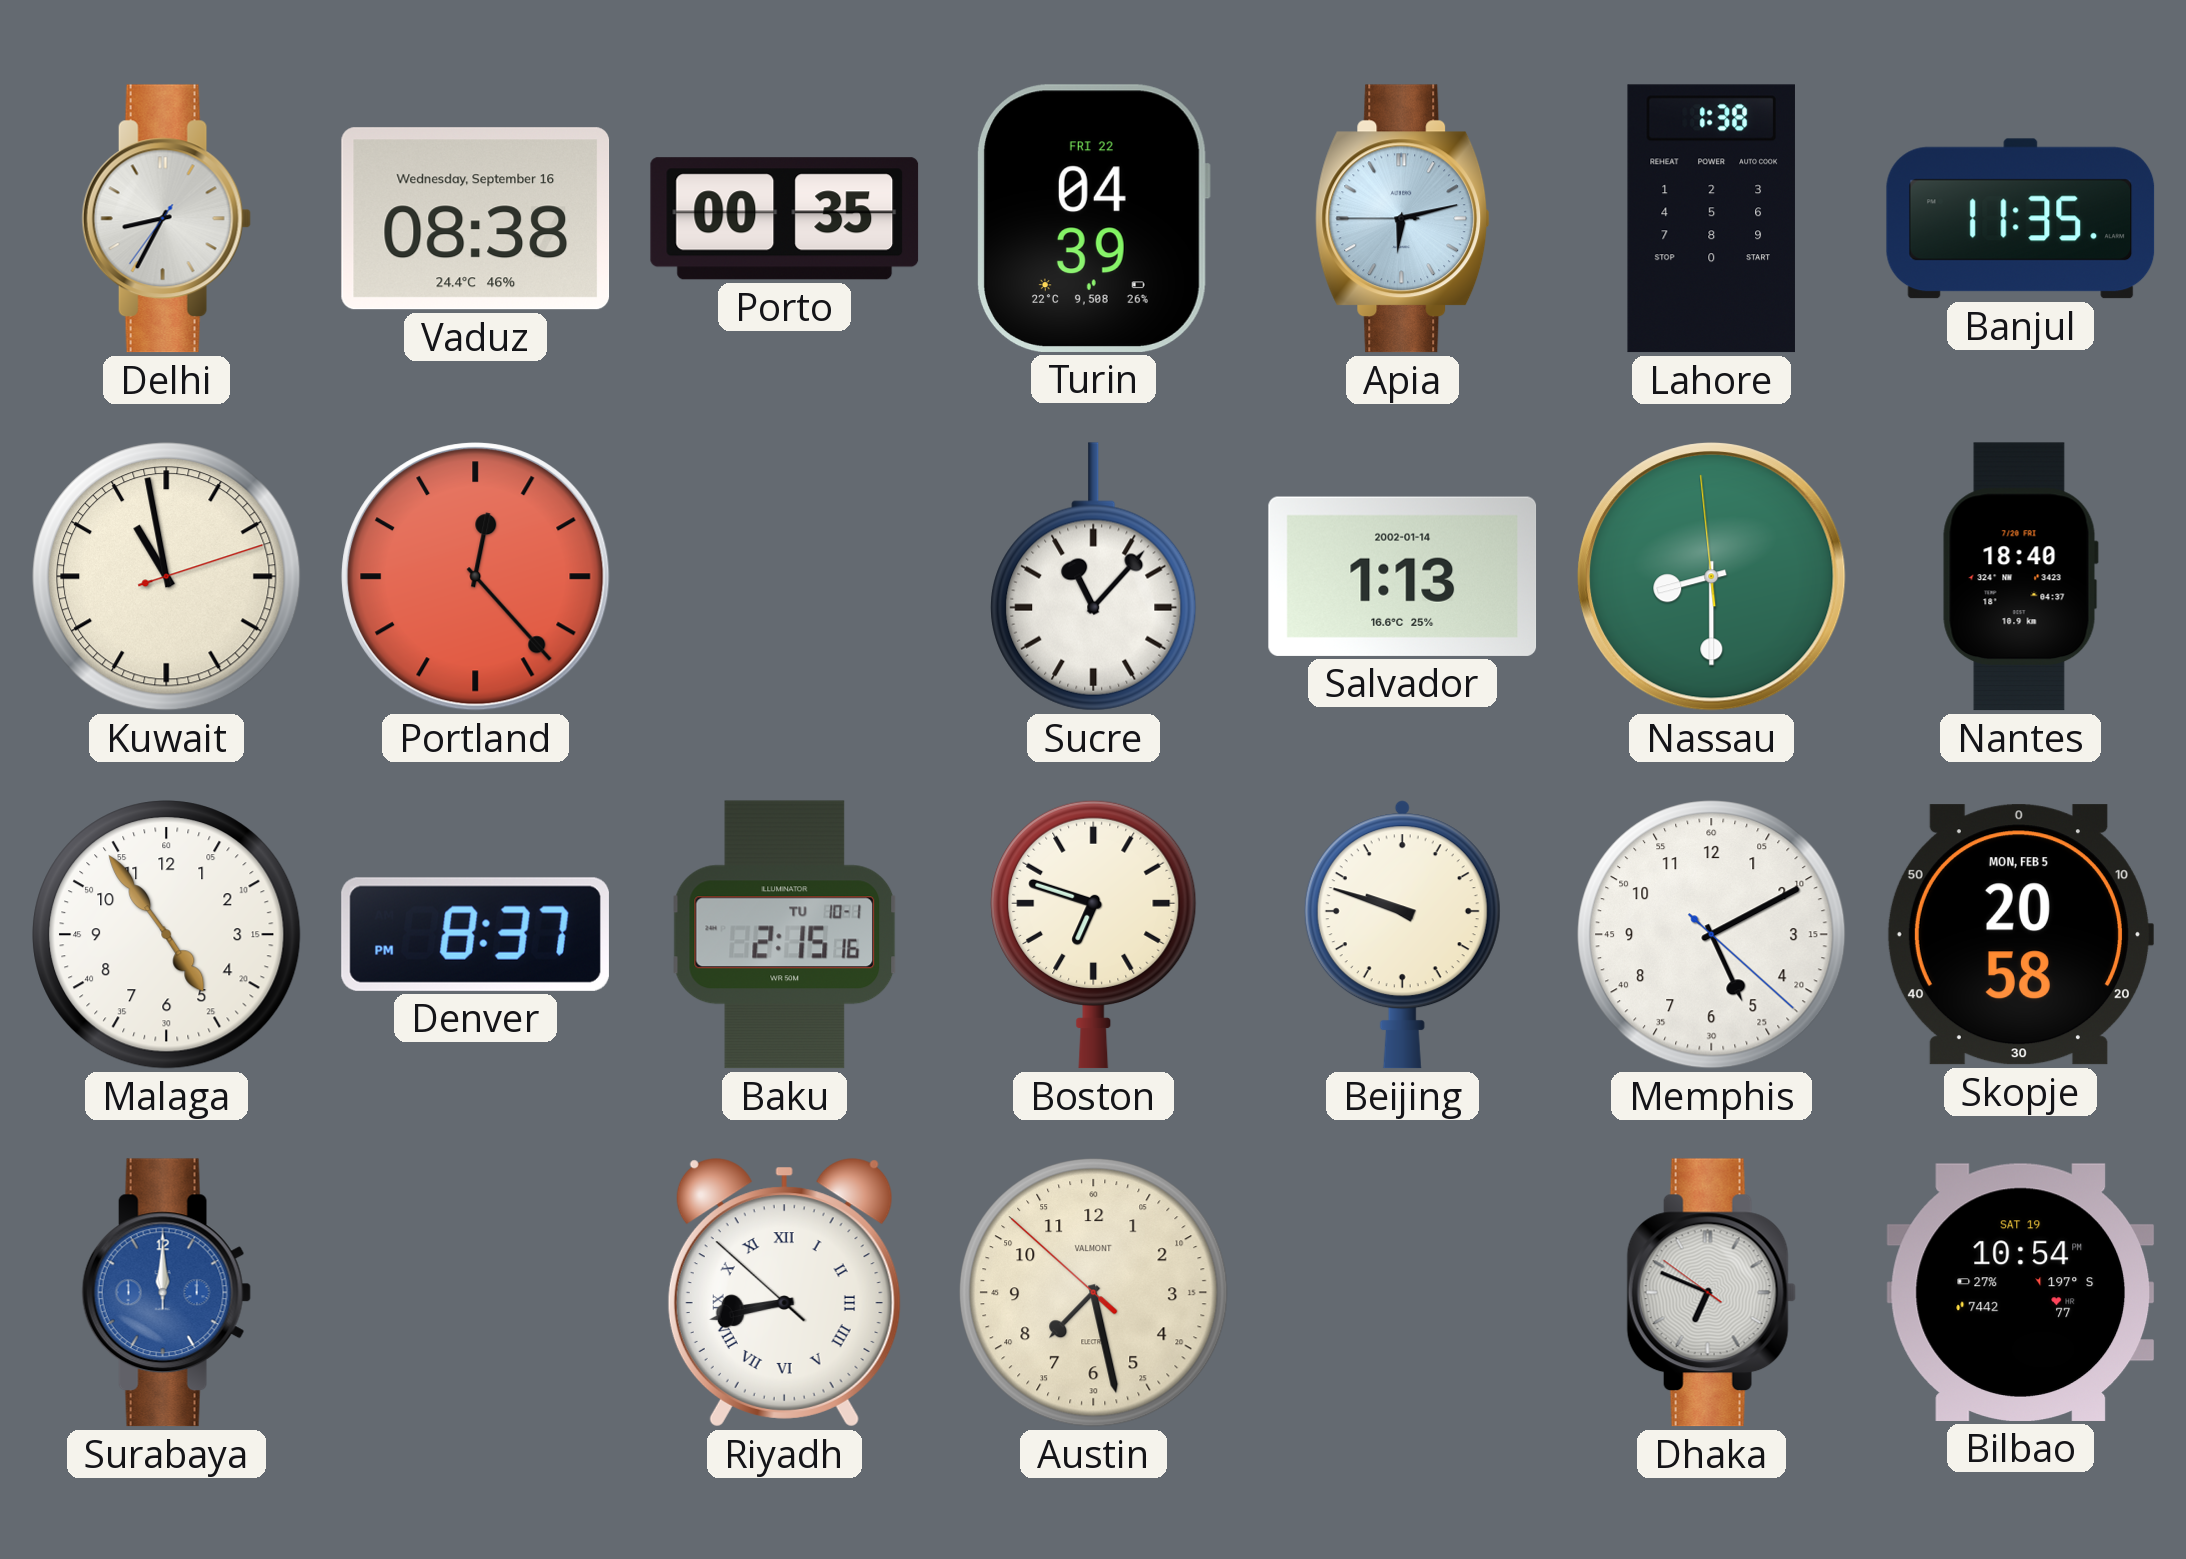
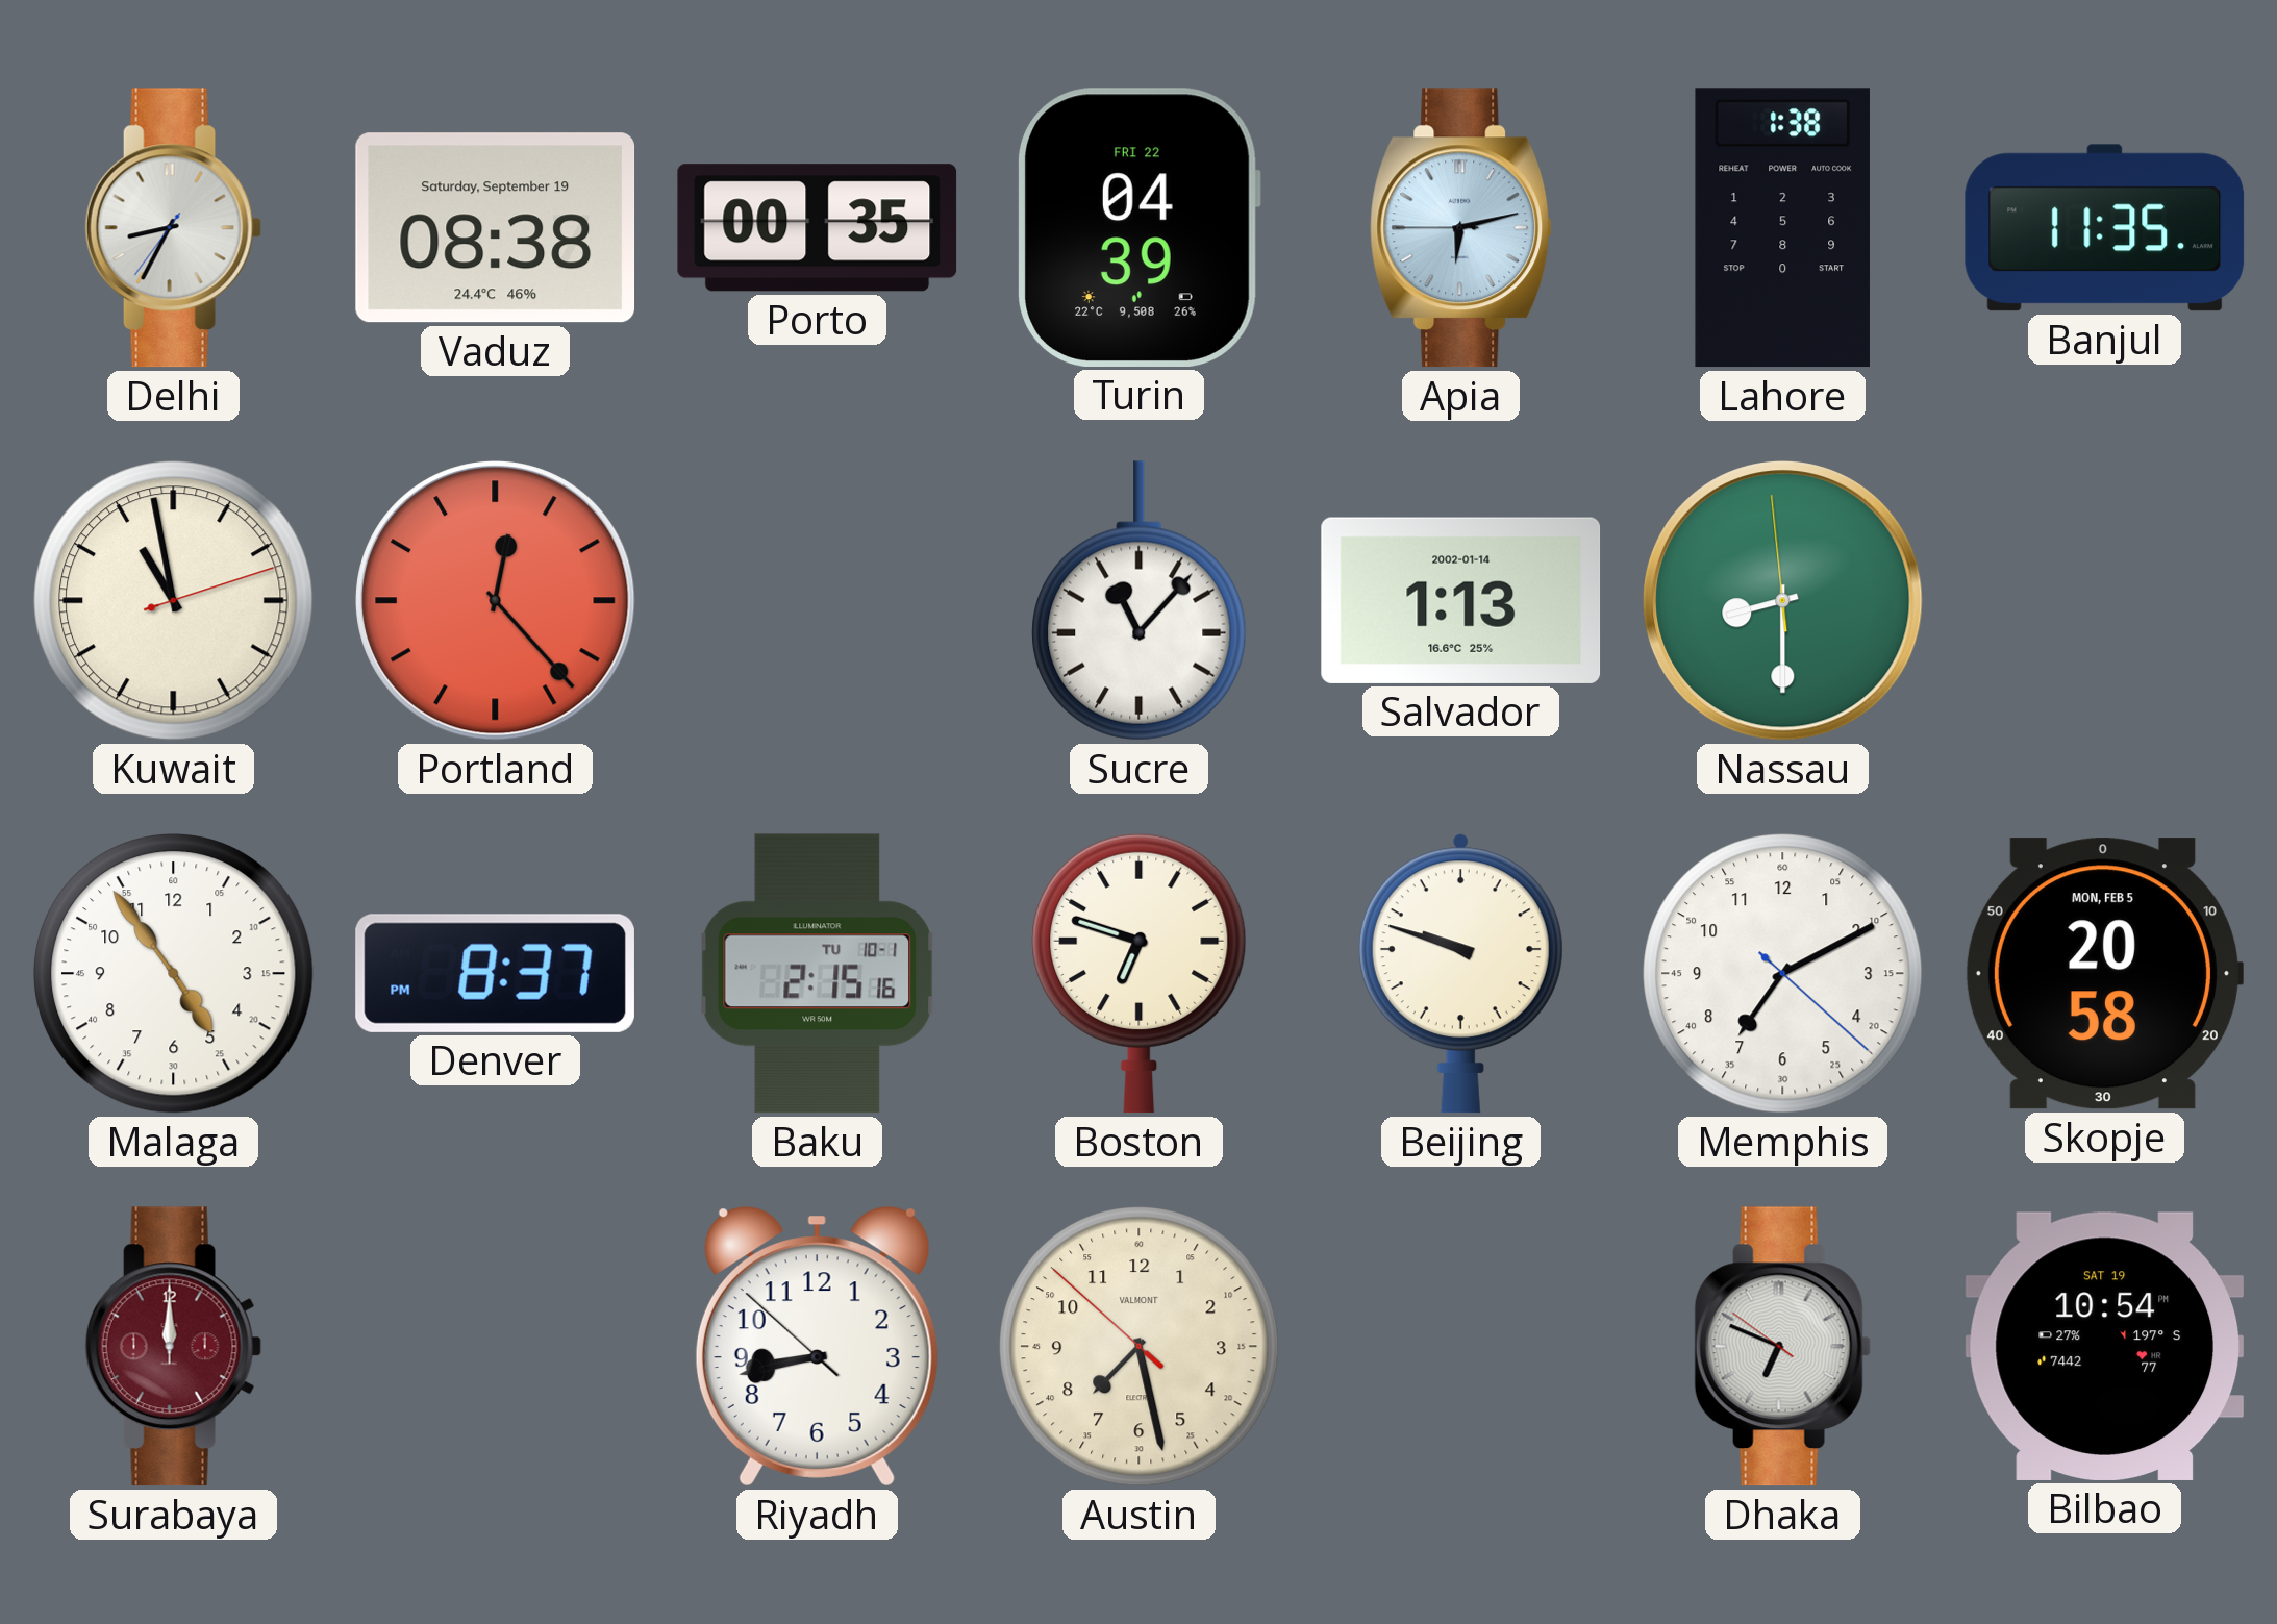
Vaduz date: Wednesday, September 16 -> Saturday, September 19
Nantes: 18:40 -> none
Memphis: 5:10 -> 7:10
Surabaya dial: blue -> burgundy
Riyadh numerals: Roman -> Arabic
